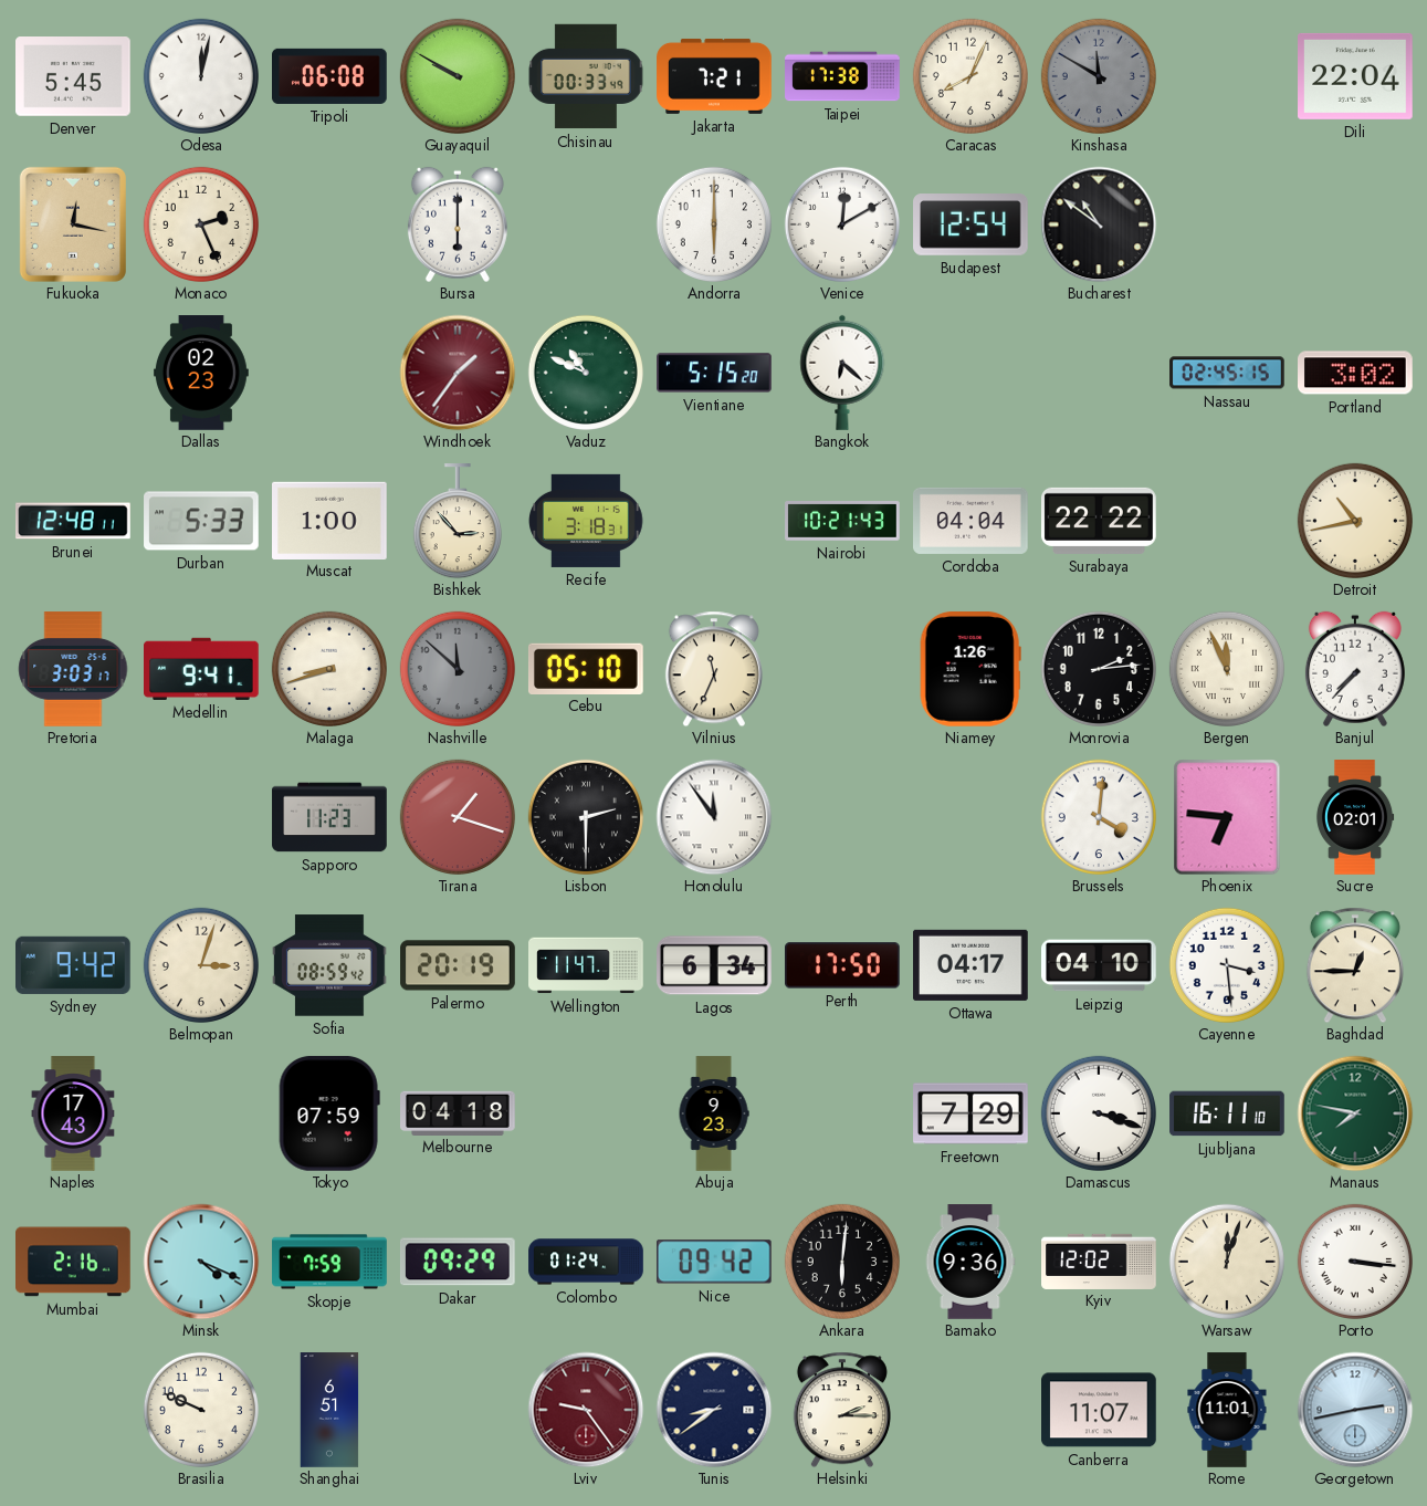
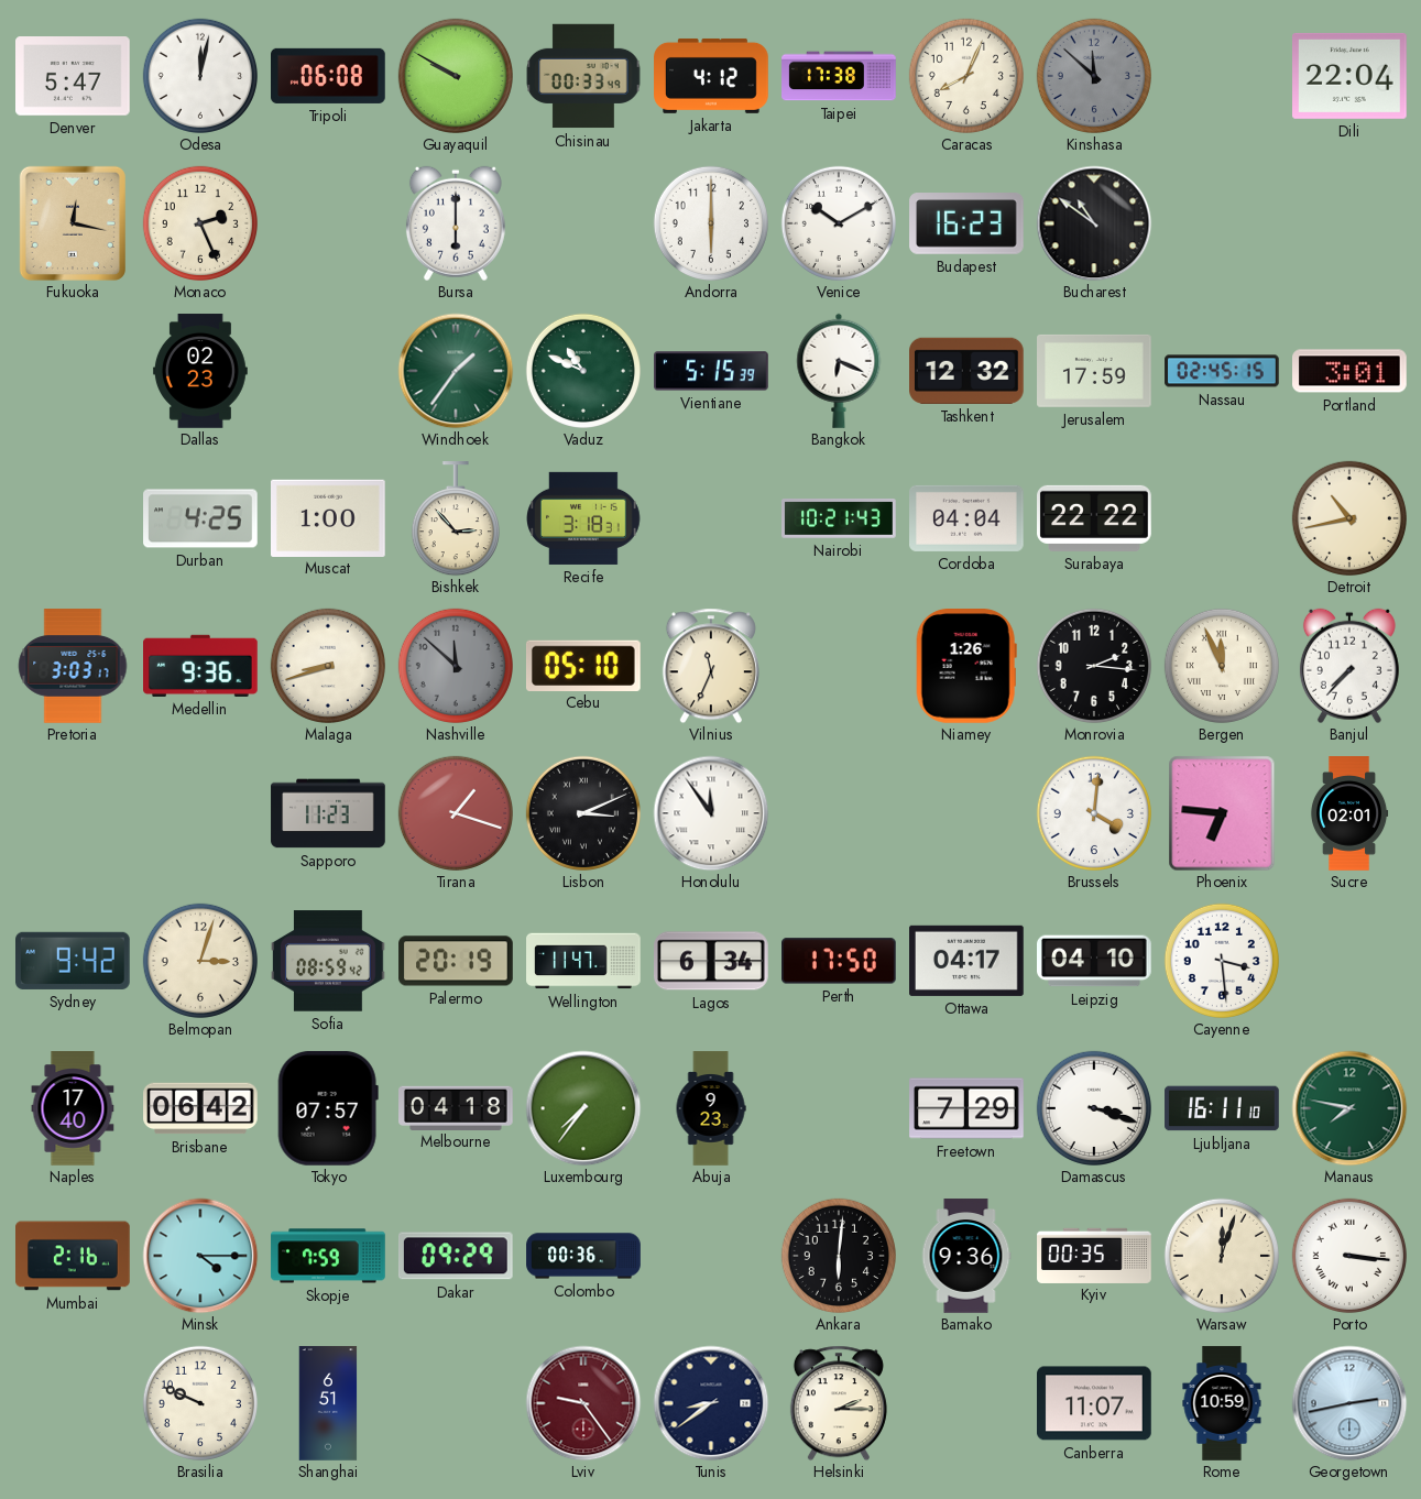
Denver: 5:45 -> 5:47
Jakarta: 7:21 -> 4:12
Kinshasa: 11:50 -> 11:52
Venice: 12:10 -> 10:10
Budapest: 12:54 -> 16:23
Windhoek dial: burgundy -> green
Vientiane: 5:15:20 -> 5:15:39
Bangkok: 6:22 -> 6:19
Tashkent: none -> 12:32
Jerusalem: none -> 17:59
Portland: 3:02 -> 3:01
Brunei: 12:48 -> none
Durban: 5:33 -> 4:25
Medellin: 9:41 -> 9:36
Monrovia: 2:14 -> 2:16
Lisbon: 2:30 -> 3:11
Baghdad: 12:45 -> none
Naples: 17:43 -> 17:40
Brisbane: none -> 06:42
Tokyo: 07:59 -> 07:57
Luxembourg: none -> 7:36
Minsk: 4:19 -> 4:15
Colombo: 01:24 -> 00:36
Nice: 09:42 -> none
Kyiv: 12:02 -> 00:35
Rome: 11:01 -> 10:59
